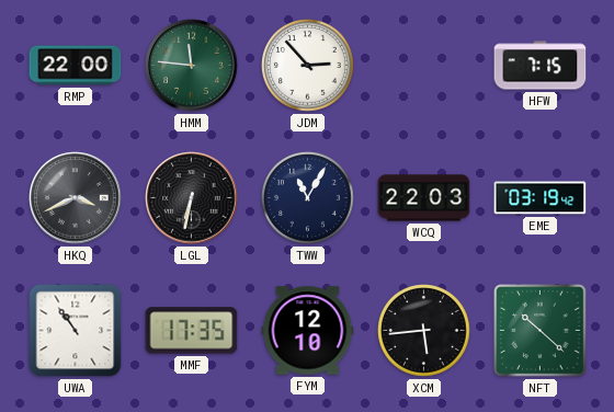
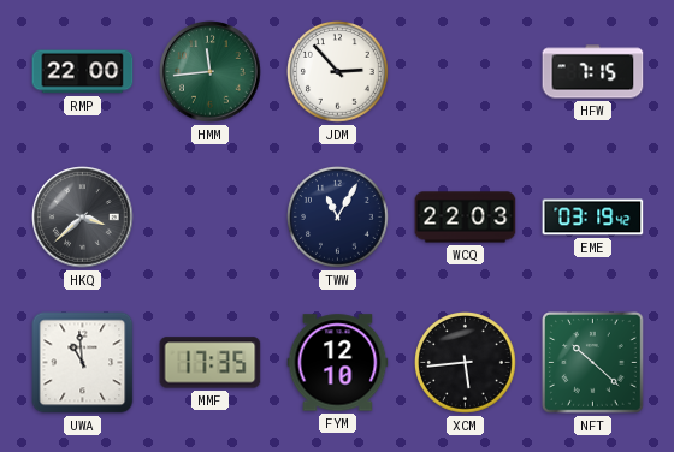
HMM: 11:46 -> 11:44
HKQ: 3:41 -> 3:38
LGL: 6:32 -> none
UWA: 10:54 -> 10:59
